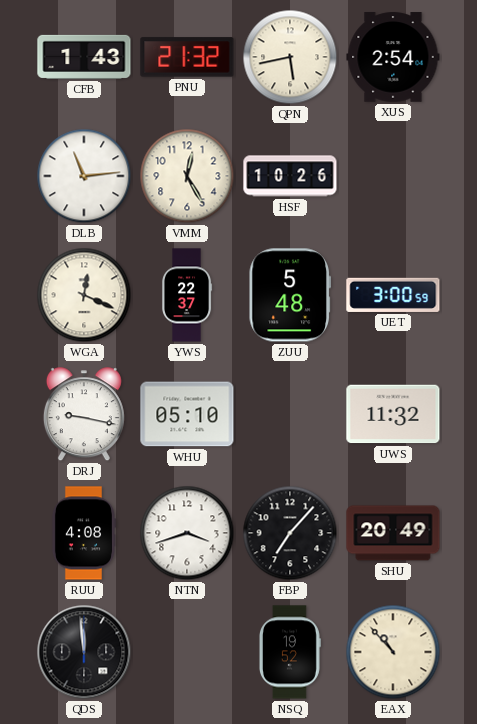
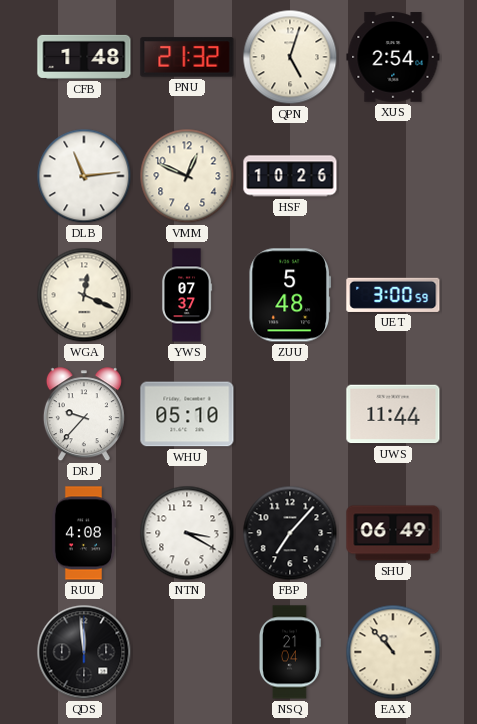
CFB: 1:43 -> 1:48
QPN: 5:43 -> 5:03
VMM: 12:25 -> 12:49
YWS: 22:37 -> 07:37
DRJ: 9:17 -> 9:37
UWS: 11:32 -> 11:44
NTN: 3:42 -> 3:20
SHU: 20:49 -> 06:49
NSQ: 19:52 -> 21:04
